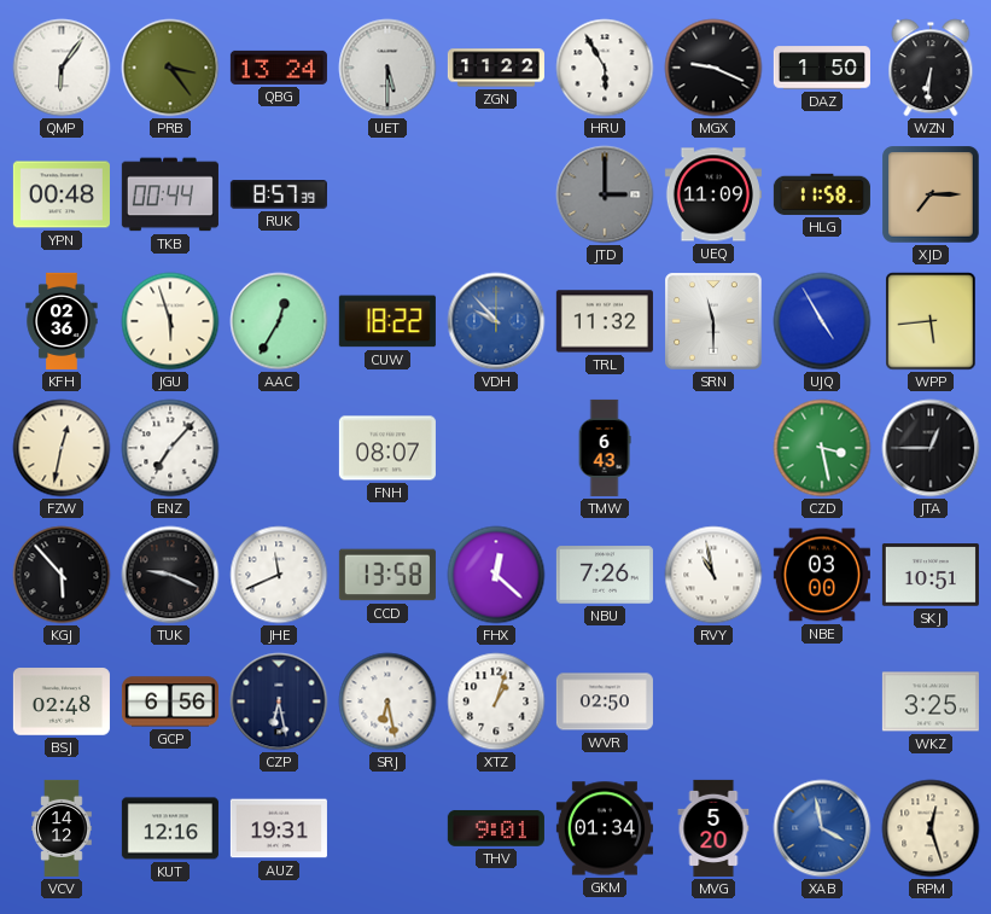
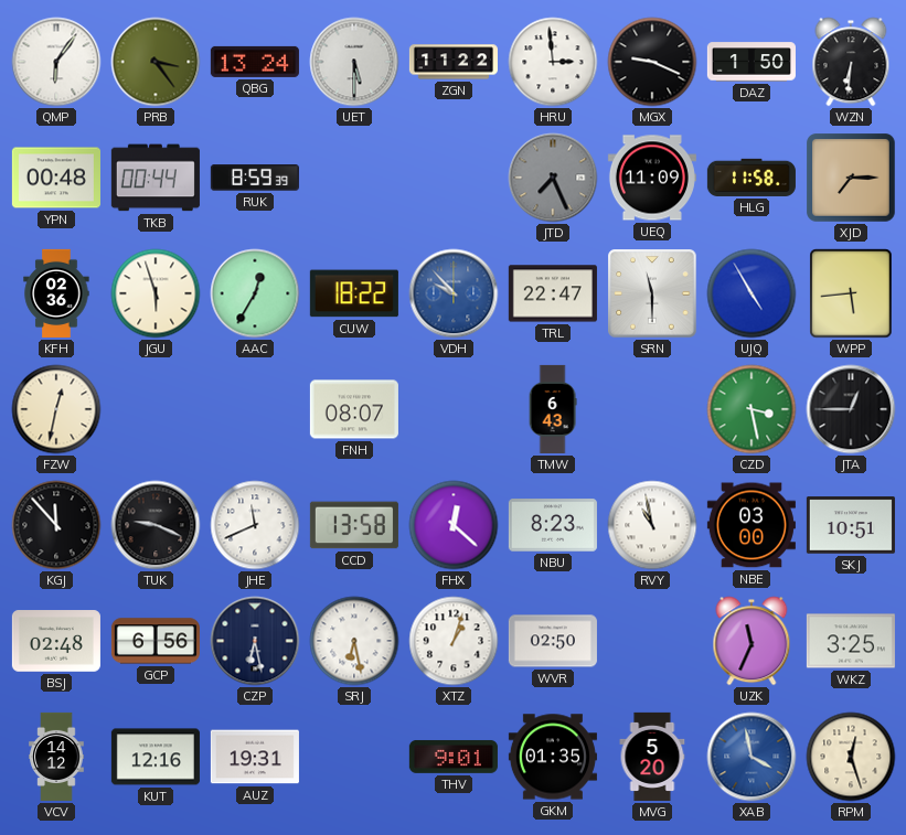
HRU: 5:55 -> 2:59
RUK: 8:57 -> 8:59
JTD: 3:00 -> 7:26
TRL: 11:32 -> 22:47
ENZ: 7:07 -> none
KGJ: 5:53 -> 11:53
NBU: 7:26 -> 8:23
UZK: none -> 11:34
GKM: 01:34 -> 01:35
